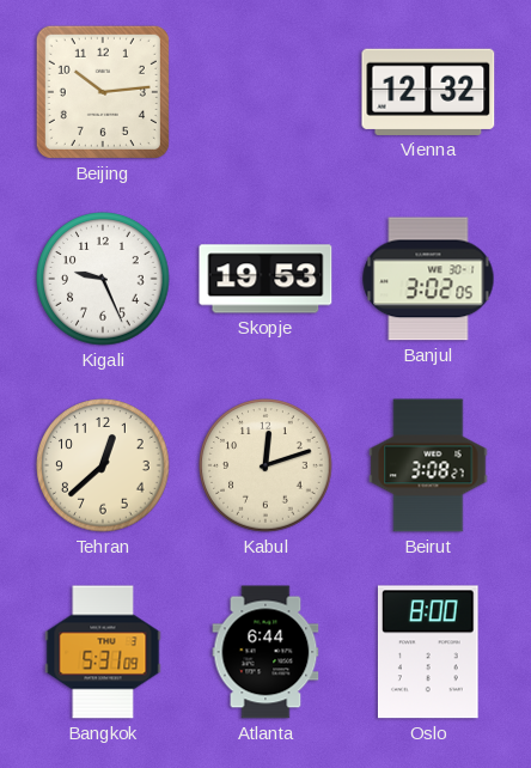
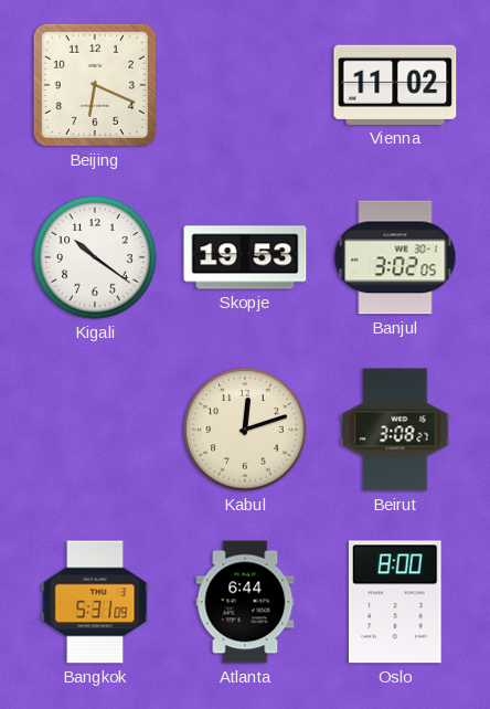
Beijing: 10:14 -> 6:19
Vienna: 12:32 -> 11:02
Kigali: 9:26 -> 10:21
Tehran: 12:38 -> none
